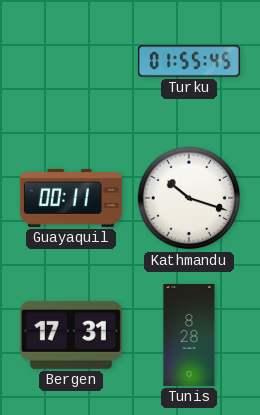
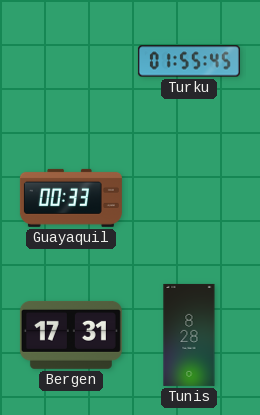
Guayaquil: 00:11 -> 00:33
Kathmandu: 10:18 -> none
